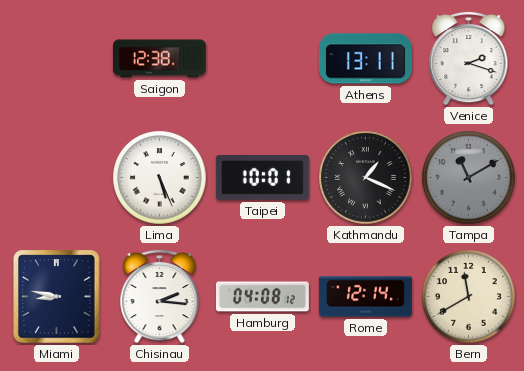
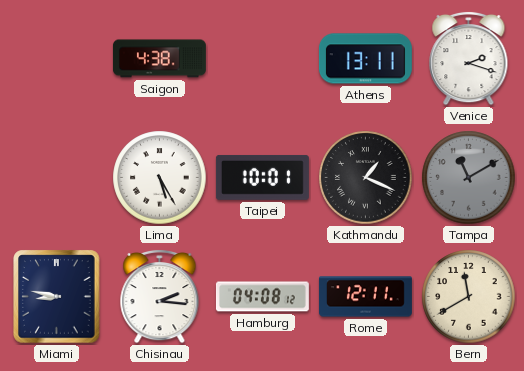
Saigon: 12:38 -> 4:38
Lima: 5:26 -> 5:25
Rome: 12:14 -> 12:11
